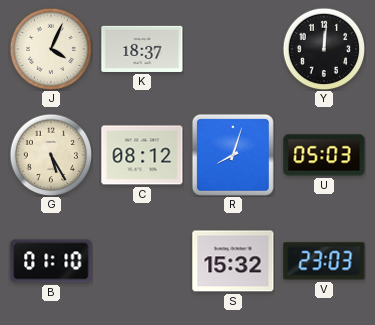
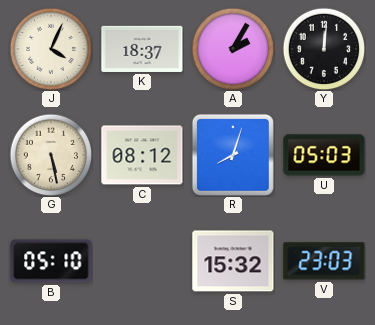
A: none -> 2:05
G: 5:25 -> 5:28
B: 01:10 -> 05:10
